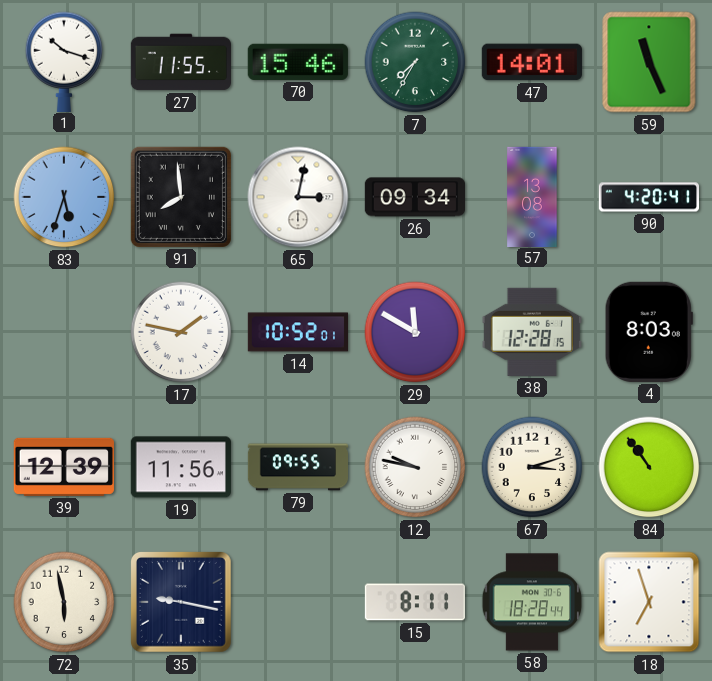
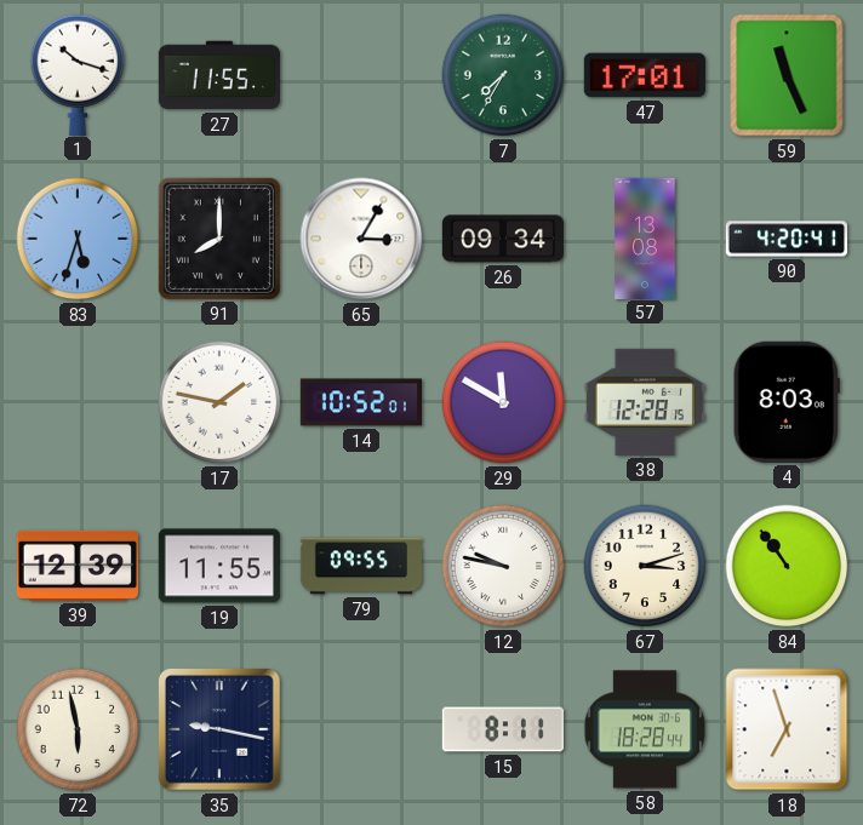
70: 15:46 -> none
47: 14:01 -> 17:01
91: 7:59 -> 8:00
65: 3:02 -> 3:05
19: 11:56 -> 11:55
